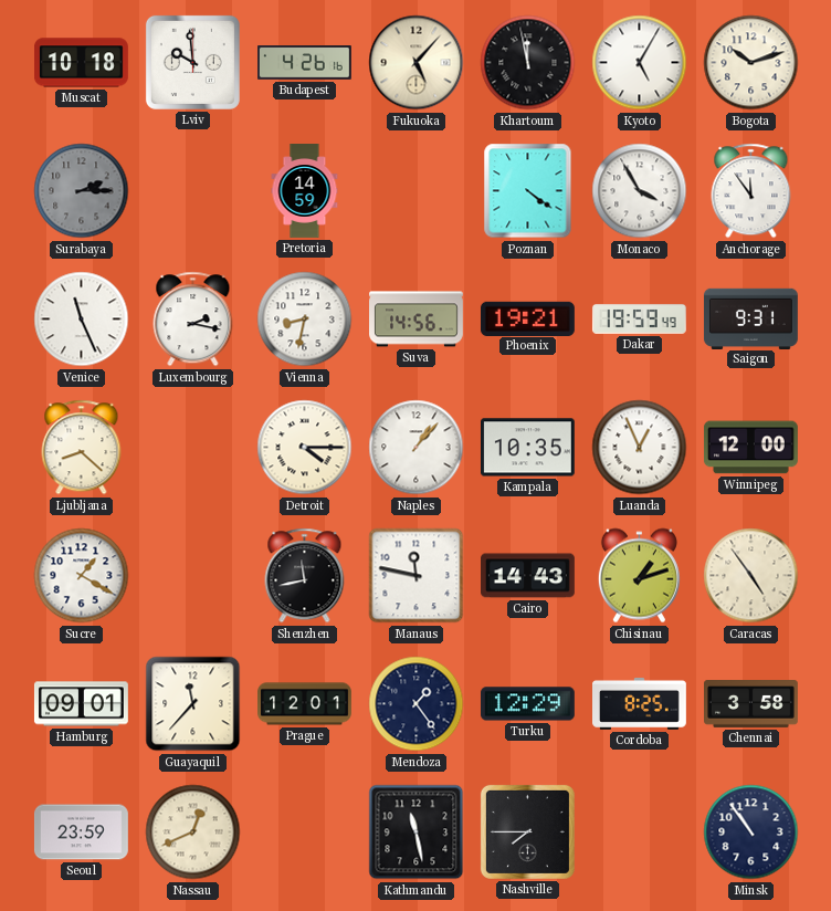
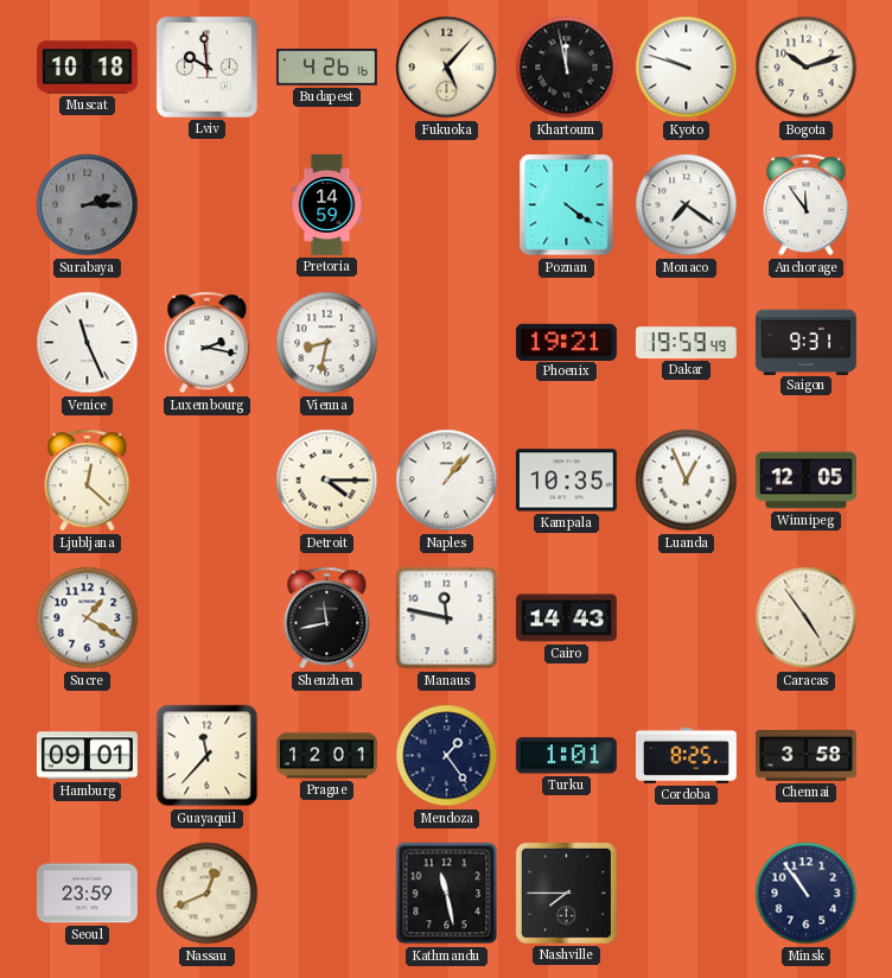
Kyoto: 5:05 -> 9:48
Monaco: 3:55 -> 7:21
Suva: 14:56 -> none
Ljubljana: 8:22 -> 12:22
Winnipeg: 12:00 -> 12:05
Chisinau: 1:12 -> none
Turku: 12:29 -> 1:01
